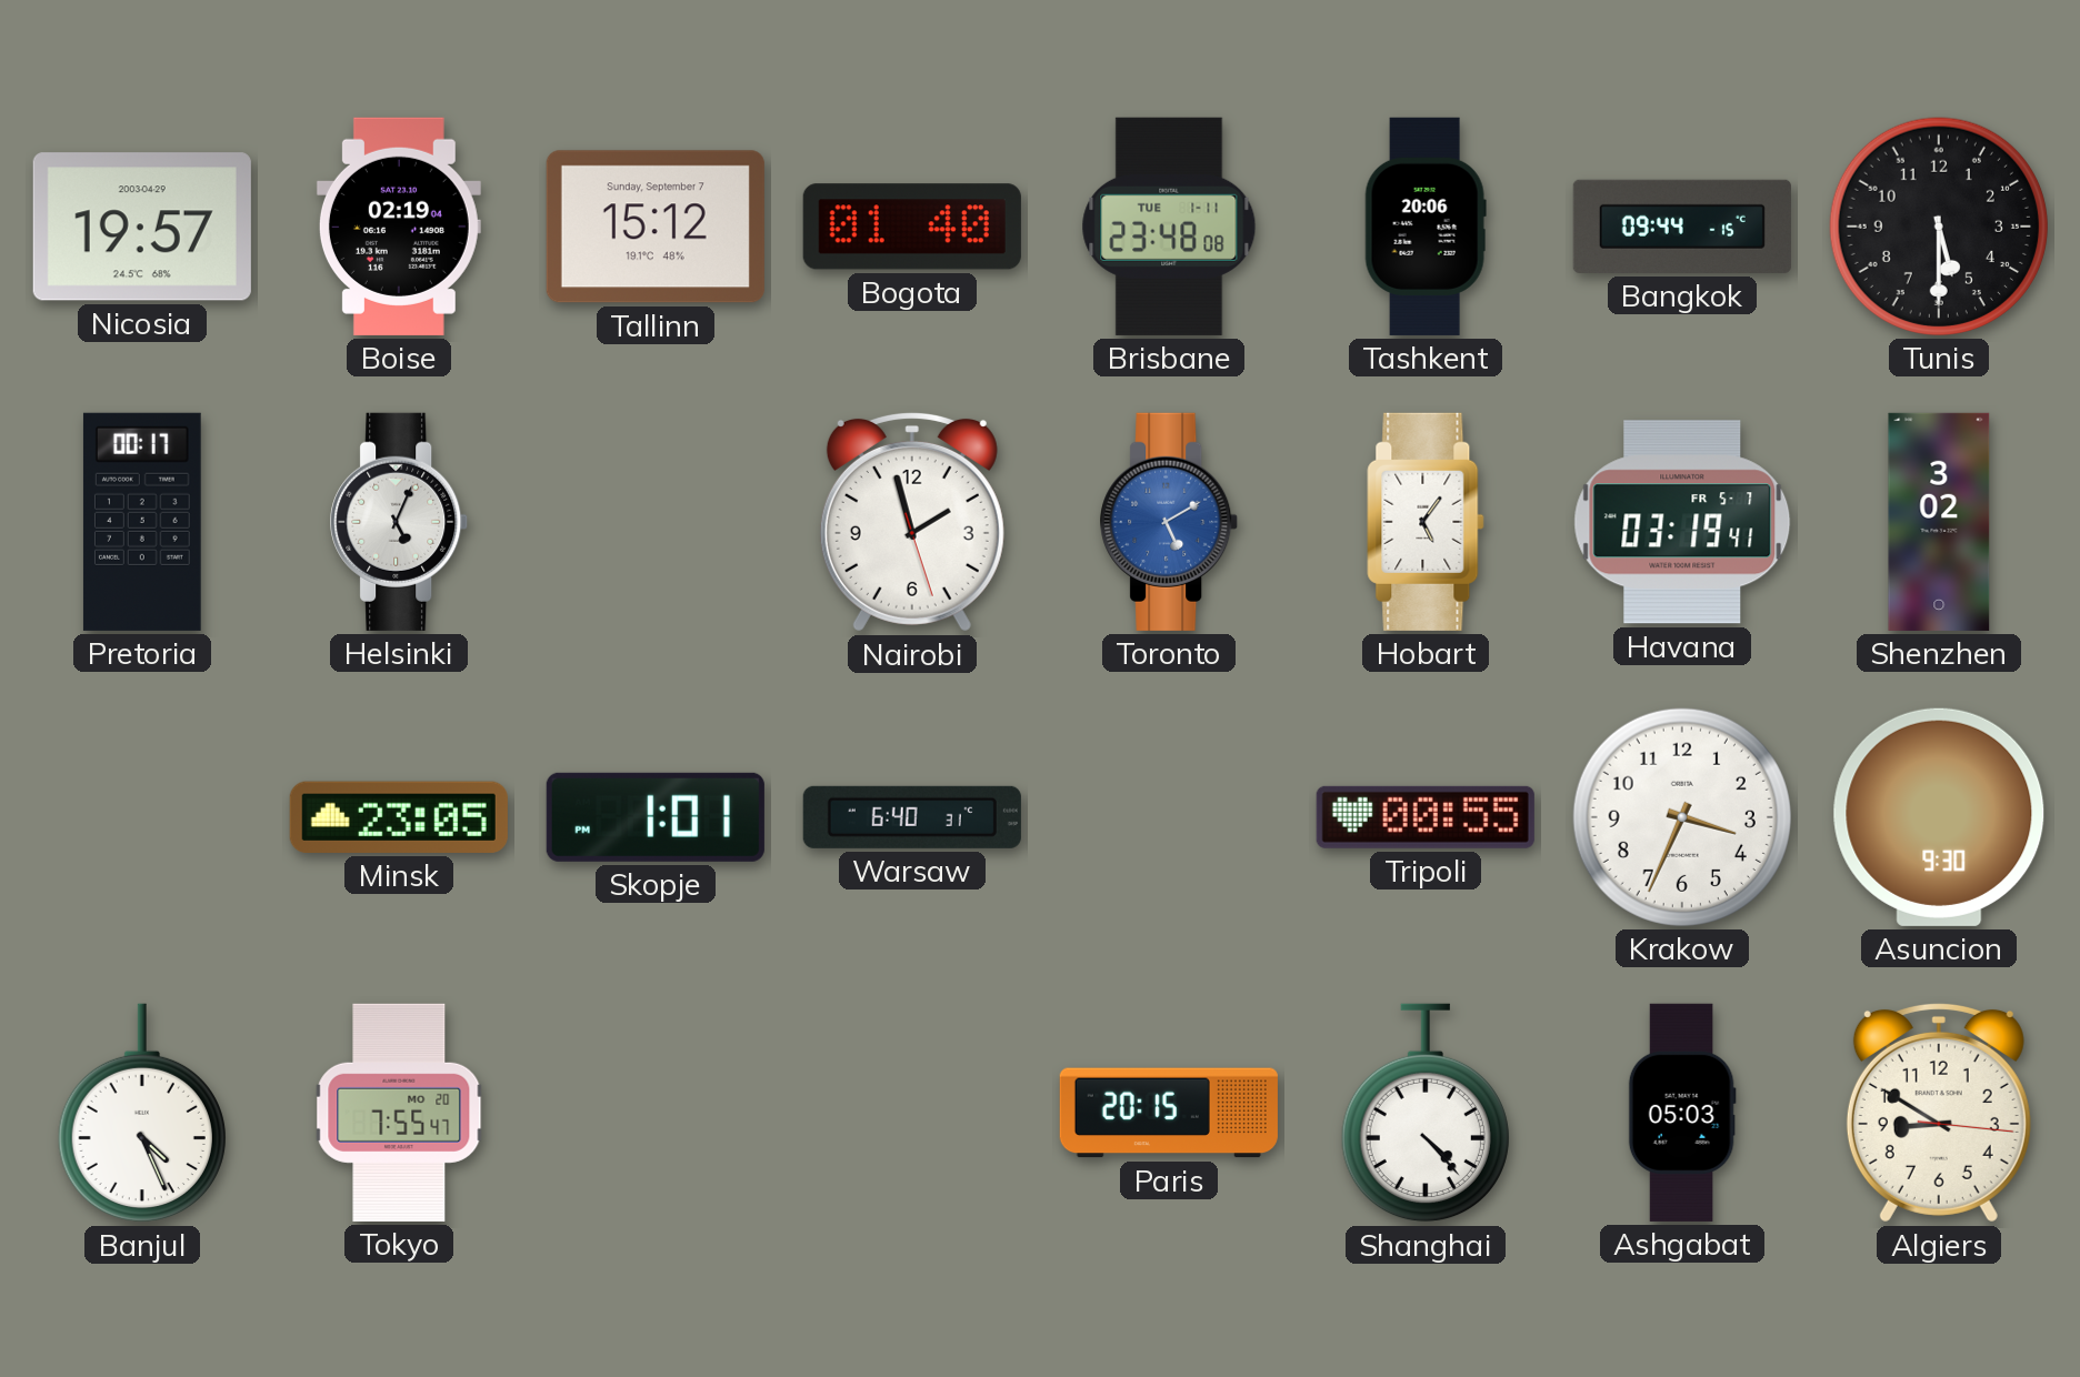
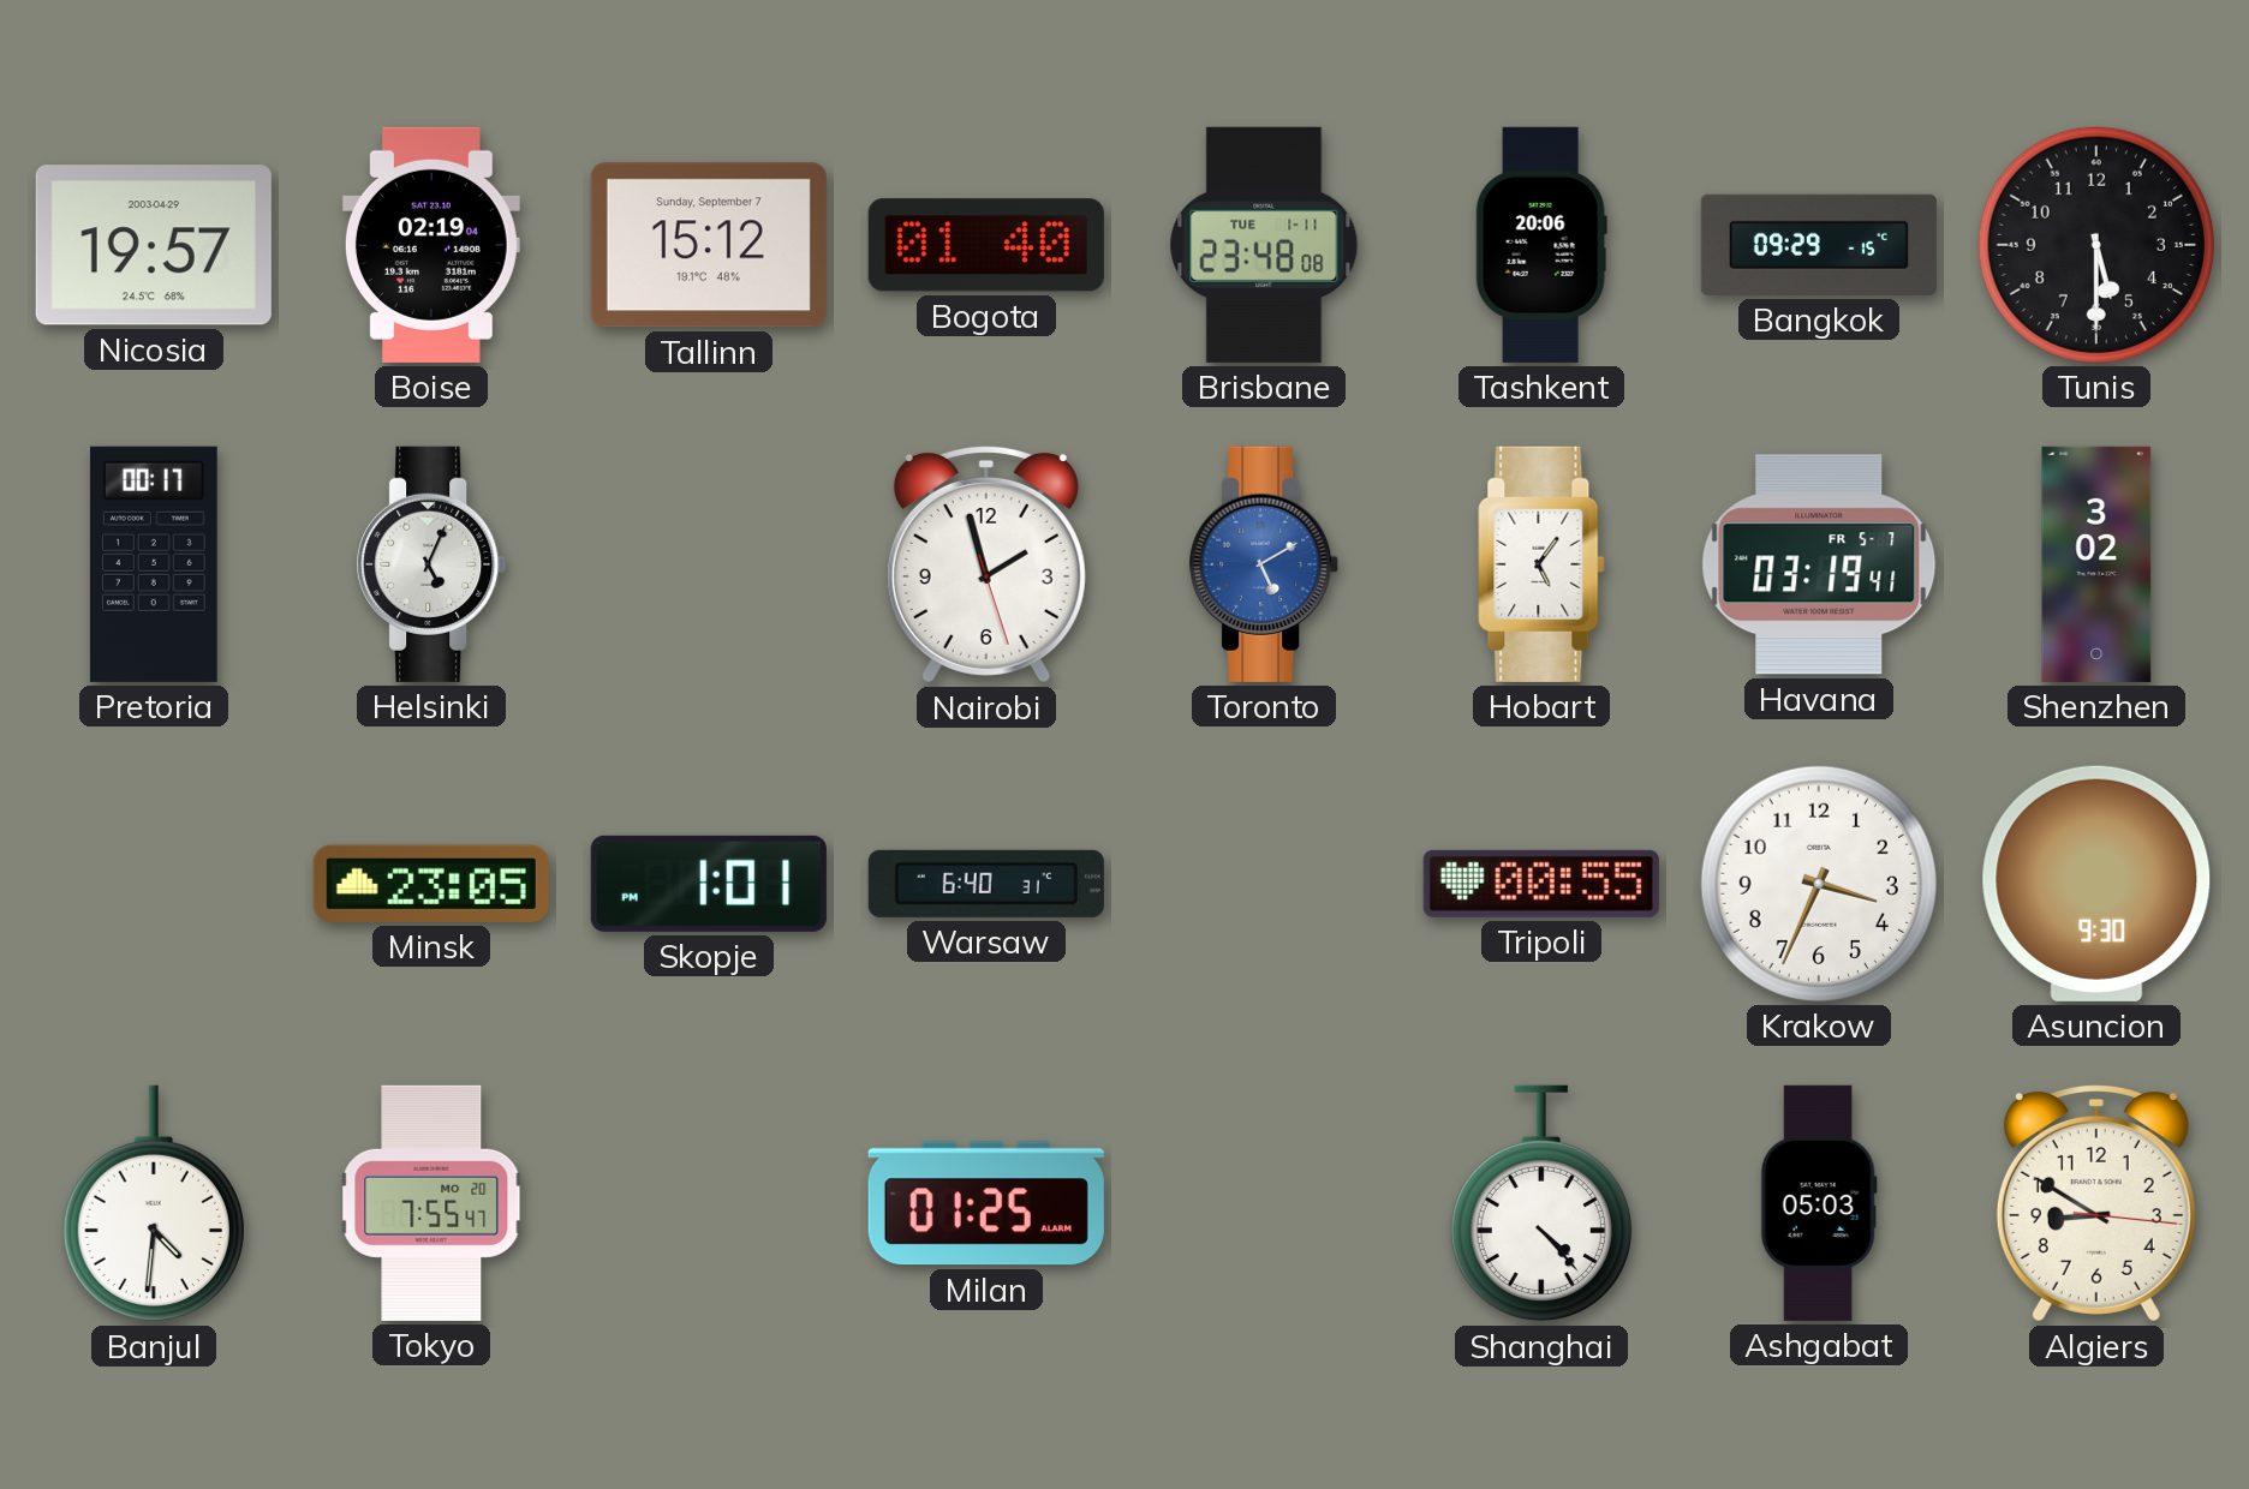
Bangkok: 09:44 -> 09:29
Banjul: 4:26 -> 4:31
Milan: none -> 01:25
Paris: 20:15 -> none
